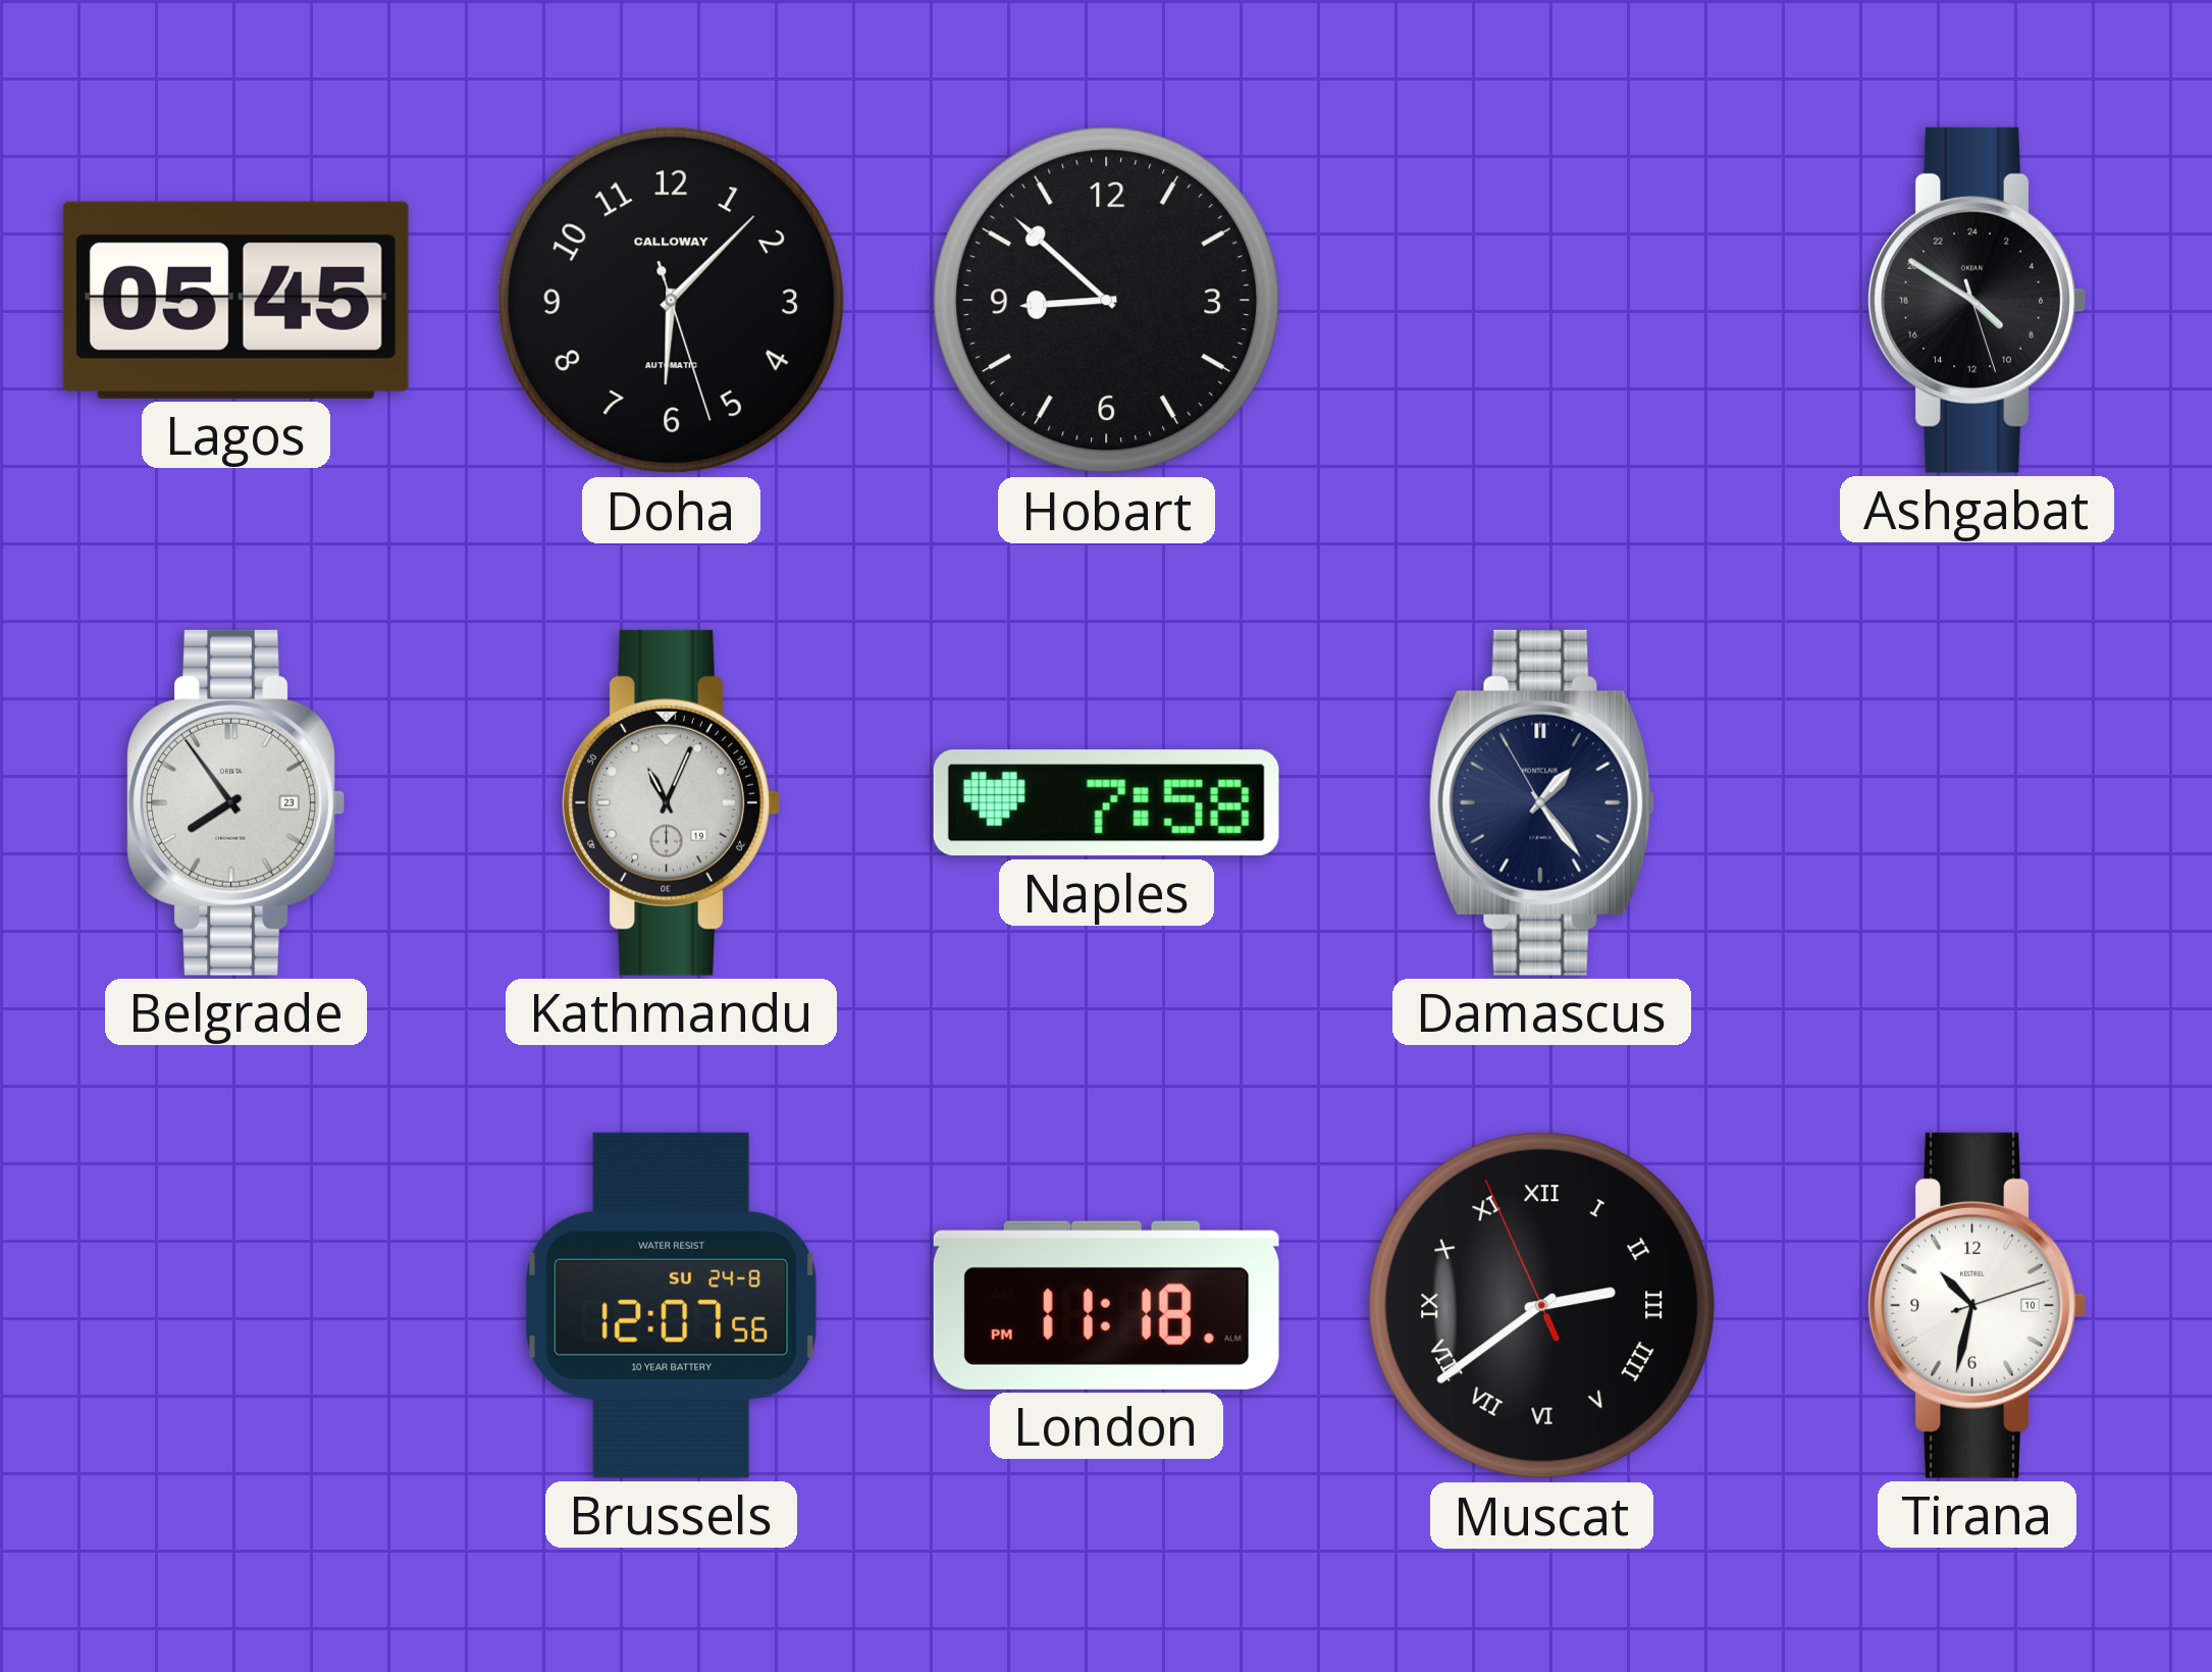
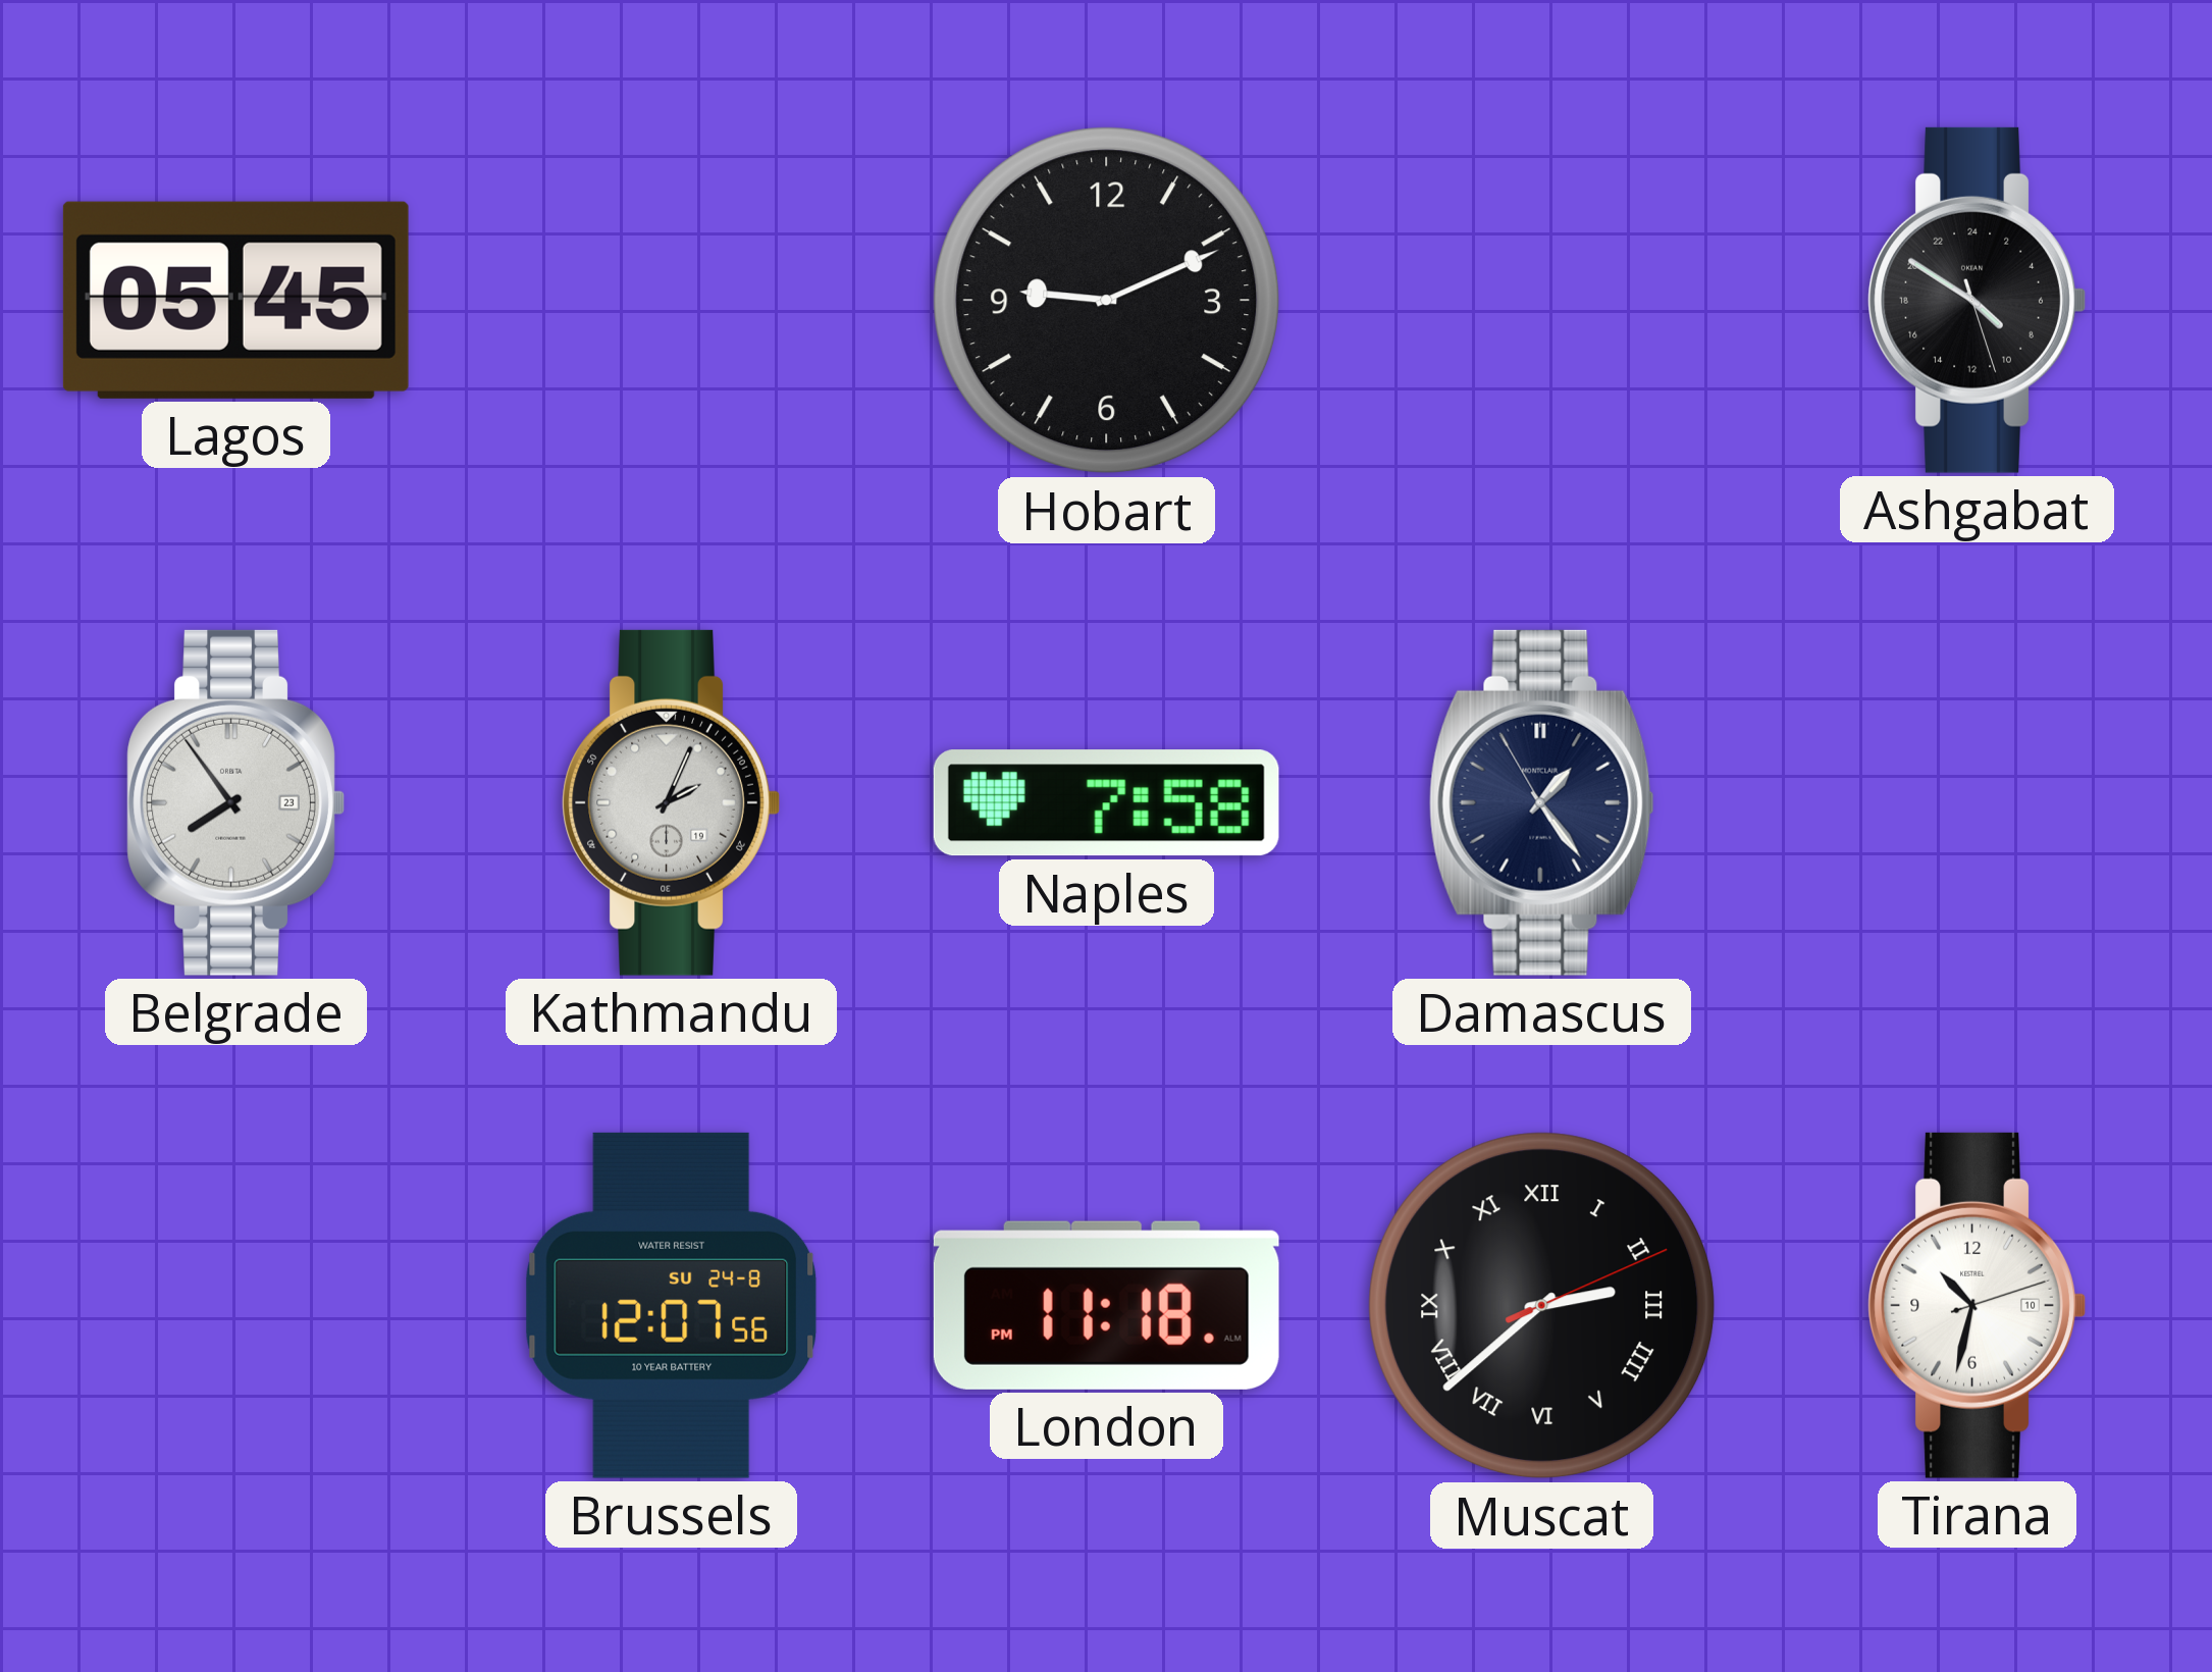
Doha: 6:07 -> none
Hobart: 8:52 -> 9:11
Kathmandu: 11:04 -> 2:04
Muscat: 2:38:56 -> 2:38:11
